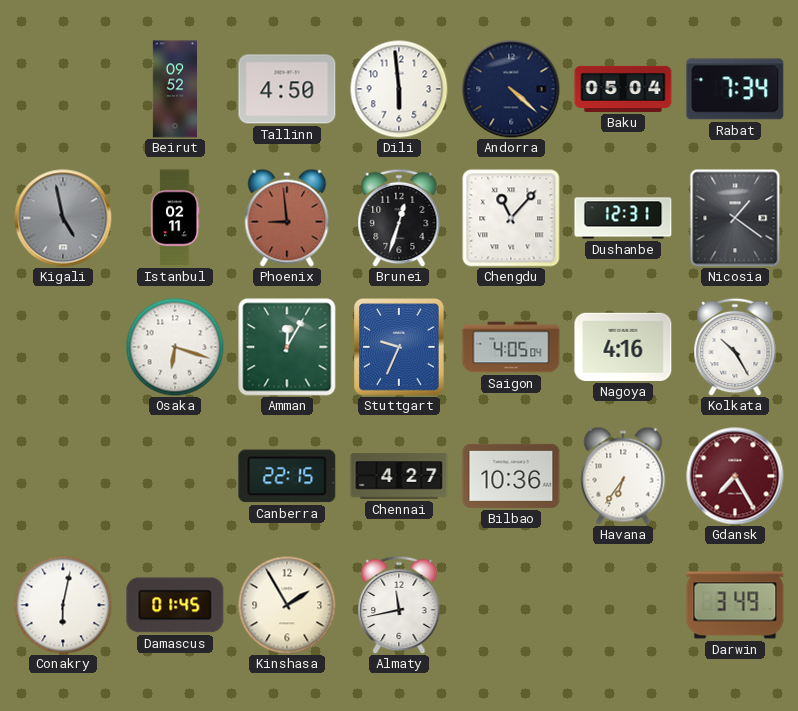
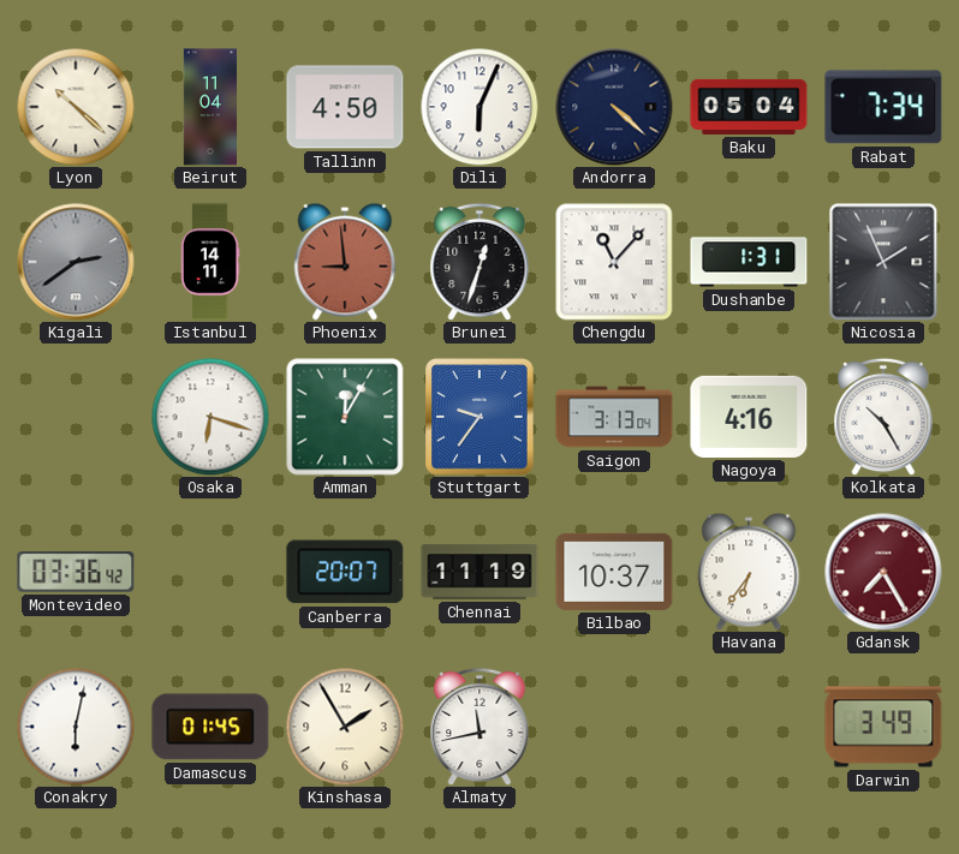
Lyon: none -> 10:22
Beirut: 09:52 -> 11:04
Dili: 5:59 -> 6:04
Kigali: 4:58 -> 2:39
Istanbul: 02:11 -> 14:11
Dushanbe: 12:31 -> 1:31
Nicosia: 1:21 -> 1:56
Stuttgart: 9:34 -> 9:36
Saigon: 4:05 -> 3:13
Montevideo: none -> 03:36
Canberra: 22:15 -> 20:07
Chennai: 4:27 -> 11:19
Bilbao: 10:36 -> 10:37
